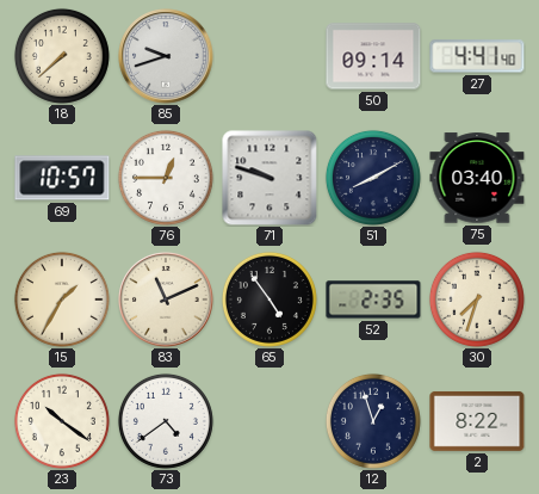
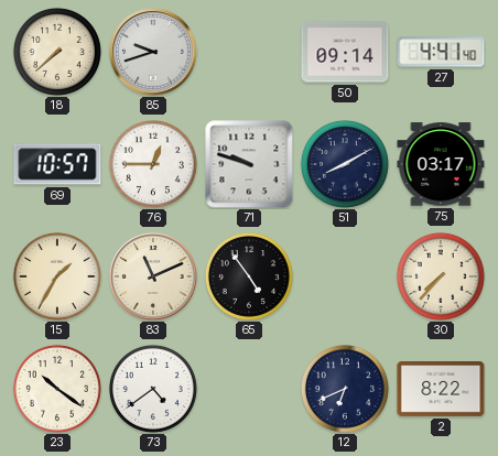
75: 03:40 -> 03:17
52: 2:35 -> none
30: 7:33 -> 7:37
12: 12:57 -> 6:41
